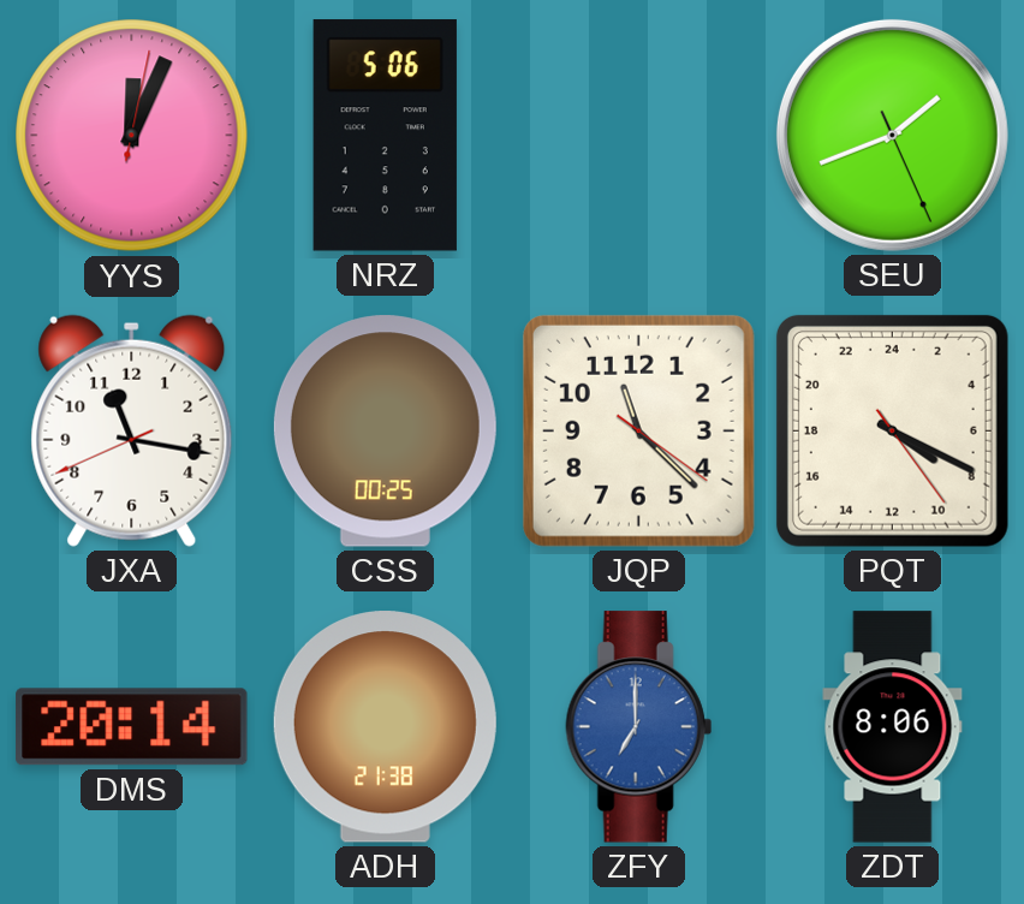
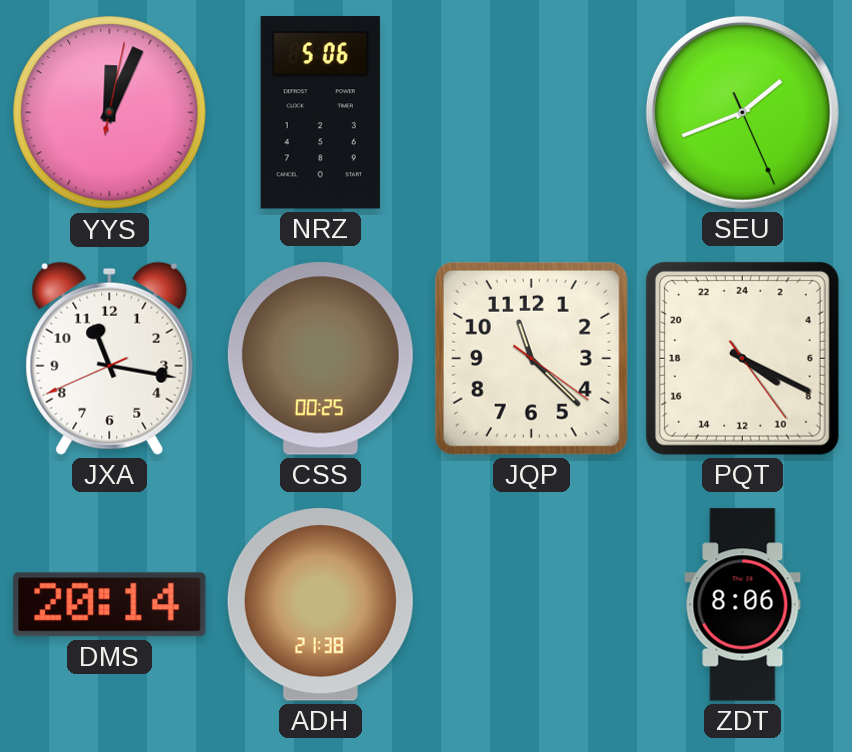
ZFY: 7:00 -> none
